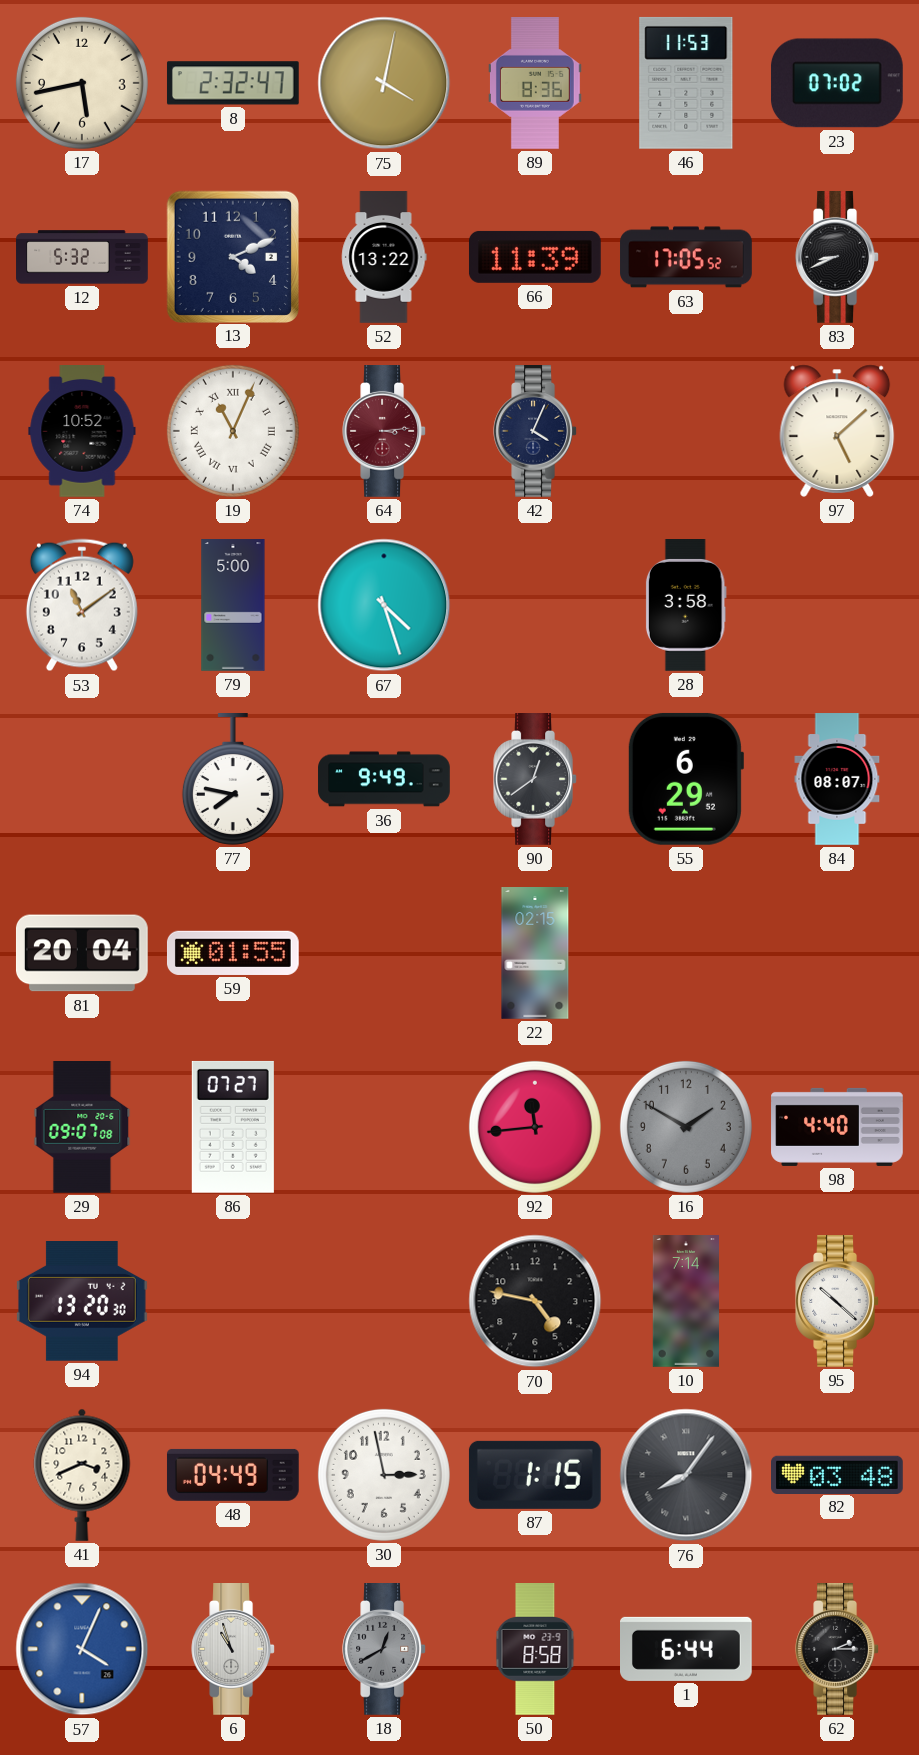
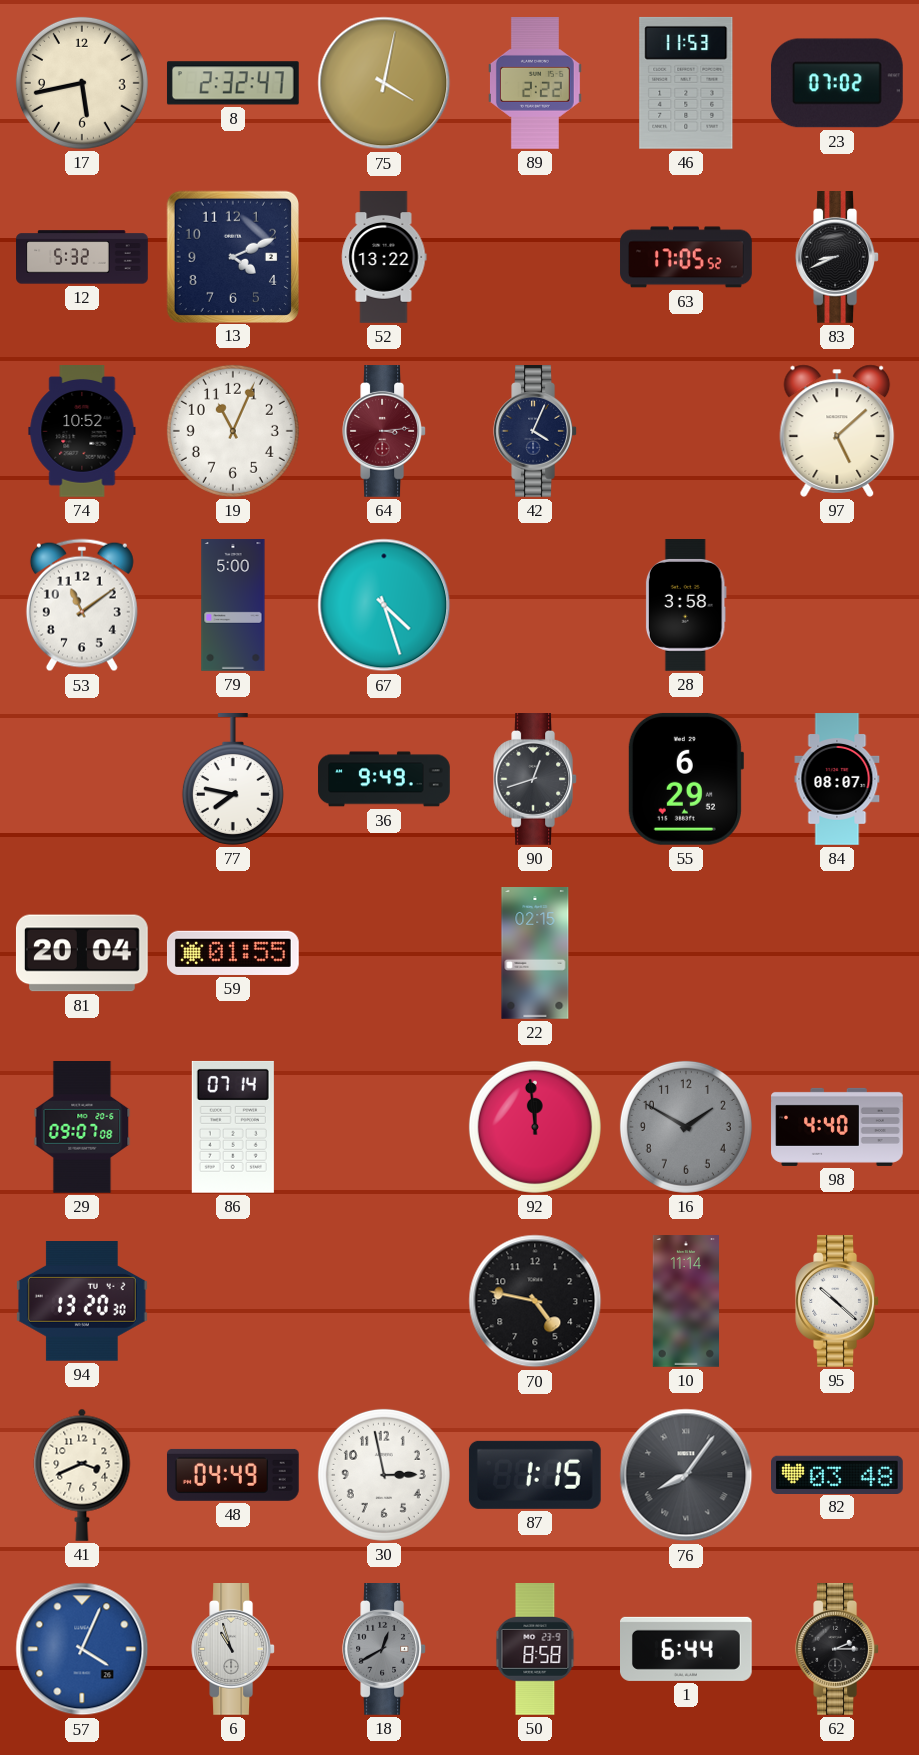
89: 8:36 -> 2:22
66: 11:39 -> none
19 numerals: Roman -> Arabic
90: 12:39 -> 12:42
86: 07:27 -> 07:14
92: 11:44 -> 11:59
10: 7:14 -> 11:14
